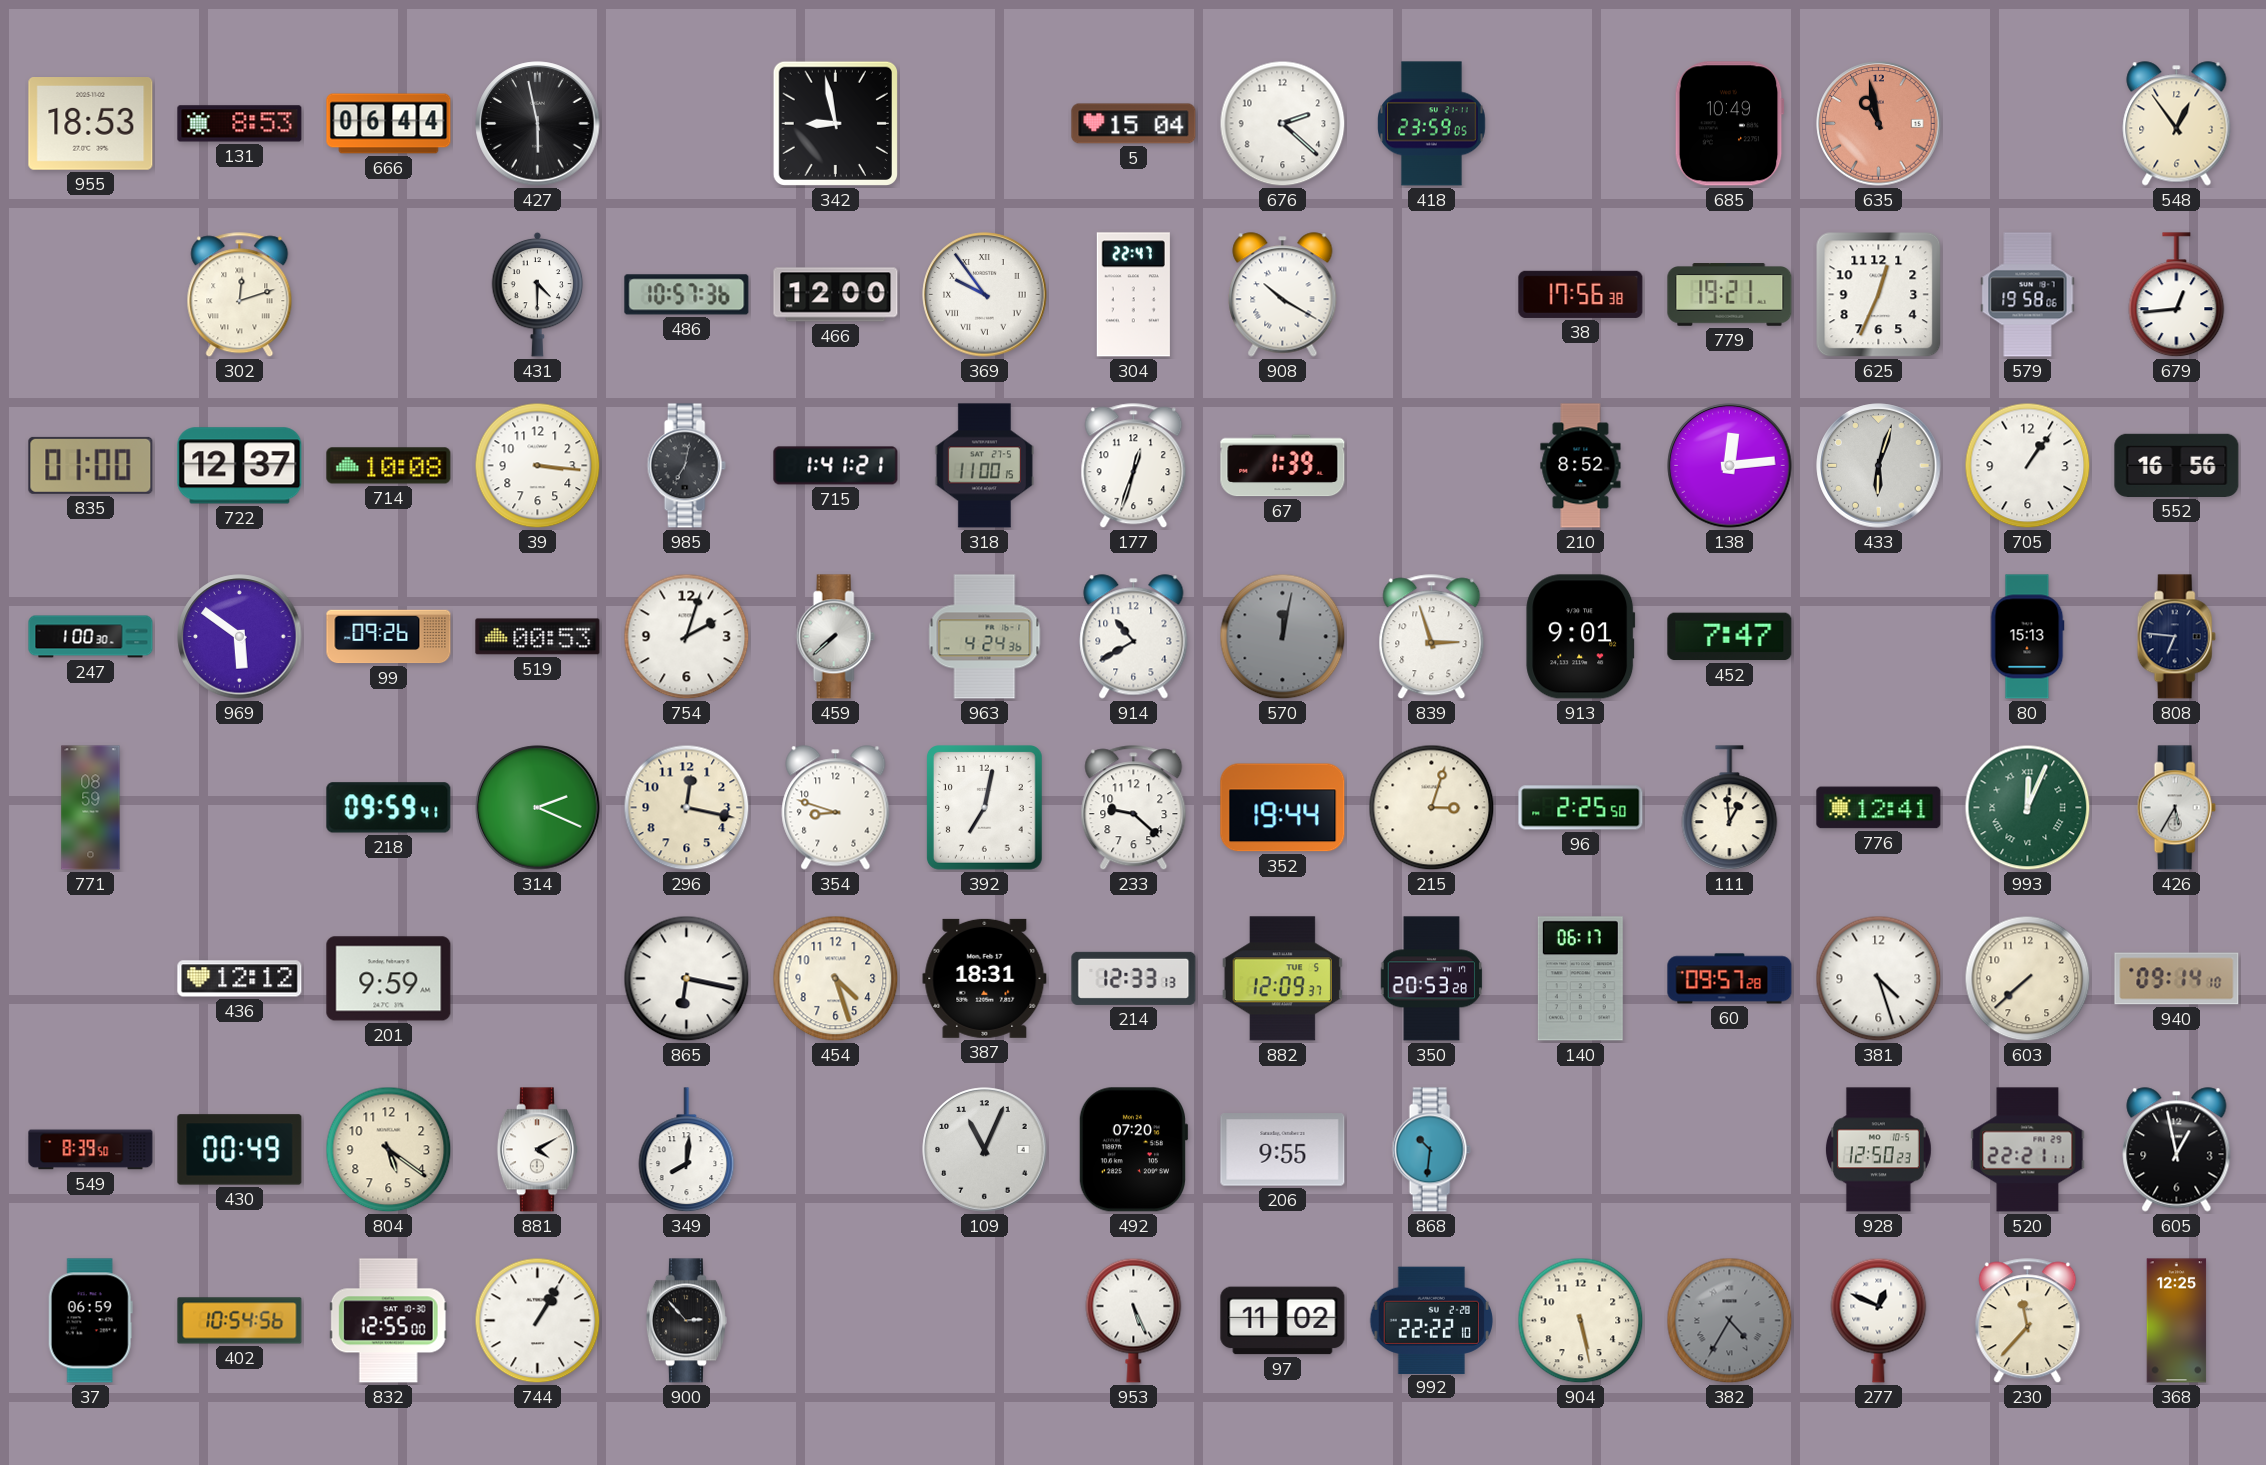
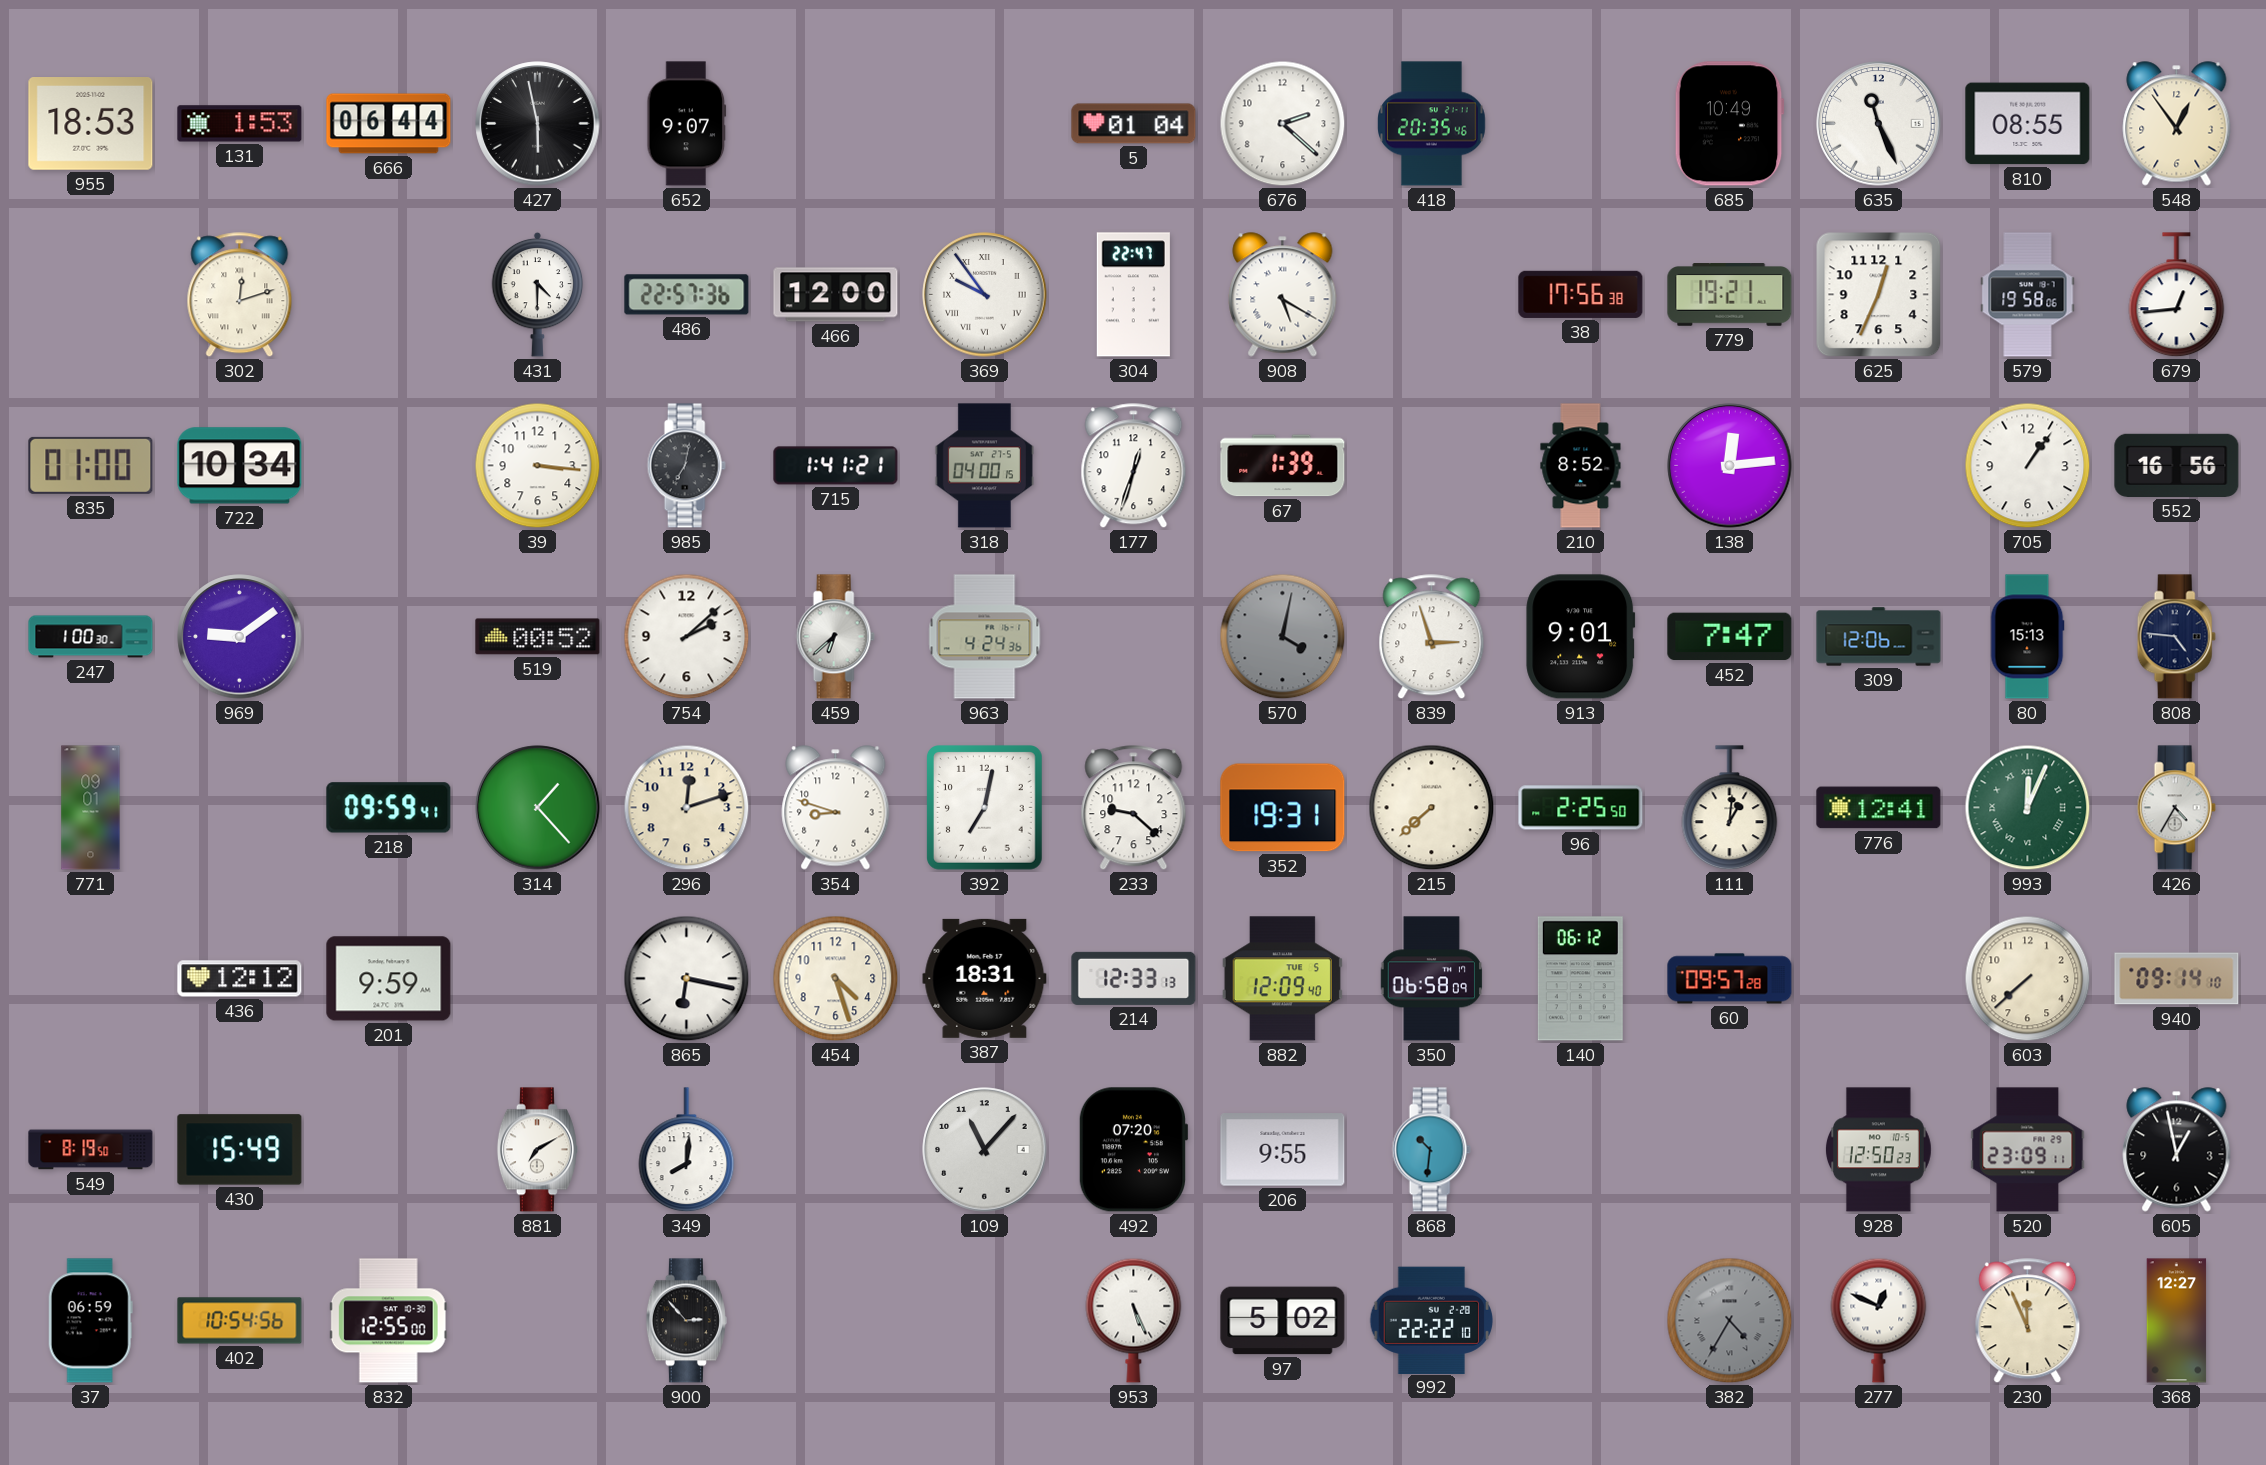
131: 8:53 -> 1:53
652: none -> 9:07
342: 8:58 -> none
5: 15:04 -> 01:04
418: 23:59 -> 20:35
635: 10:58 -> 11:26
635 dial: salmon -> white
810: none -> 08:55
486: 10:57 -> 22:57
908: 10:20 -> 5:20
722: 12:37 -> 10:34
714: 10:08 -> none
318: 11:00 -> 04:00
433: 6:03 -> none
969: 5:51 -> 9:09
99: 09:26 -> none
519: 00:53 -> 00:52
754: 2:03 -> 2:08
459: 7:38 -> 6:38
914: 10:40 -> none
570: 12:02 -> 4:02
309: none -> 12:06
808: 6:46 -> 4:46
771: 08:59 -> 09:01
314: 2:19 -> 1:23
296: 12:17 -> 12:12
352: 19:44 -> 19:31
215: 3:03 -> 7:38
111: 12:59 -> 1:01
426: 5:35 -> 4:35
882: 12:09:37 -> 12:09:40
350: 20:53 -> 06:58
140: 06:17 -> 06:12
381: 4:27 -> none
549: 8:39 -> 8:19
430: 00:49 -> 15:49
804: 5:21 -> none
881: 4:10 -> 7:10
109: 11:04 -> 11:07
520: 22:21 -> 23:09
744: 1:05 -> none
97: 11:02 -> 5:02
904: 5:28 -> none
230: 11:37 -> 11:56
368: 12:25 -> 12:27
